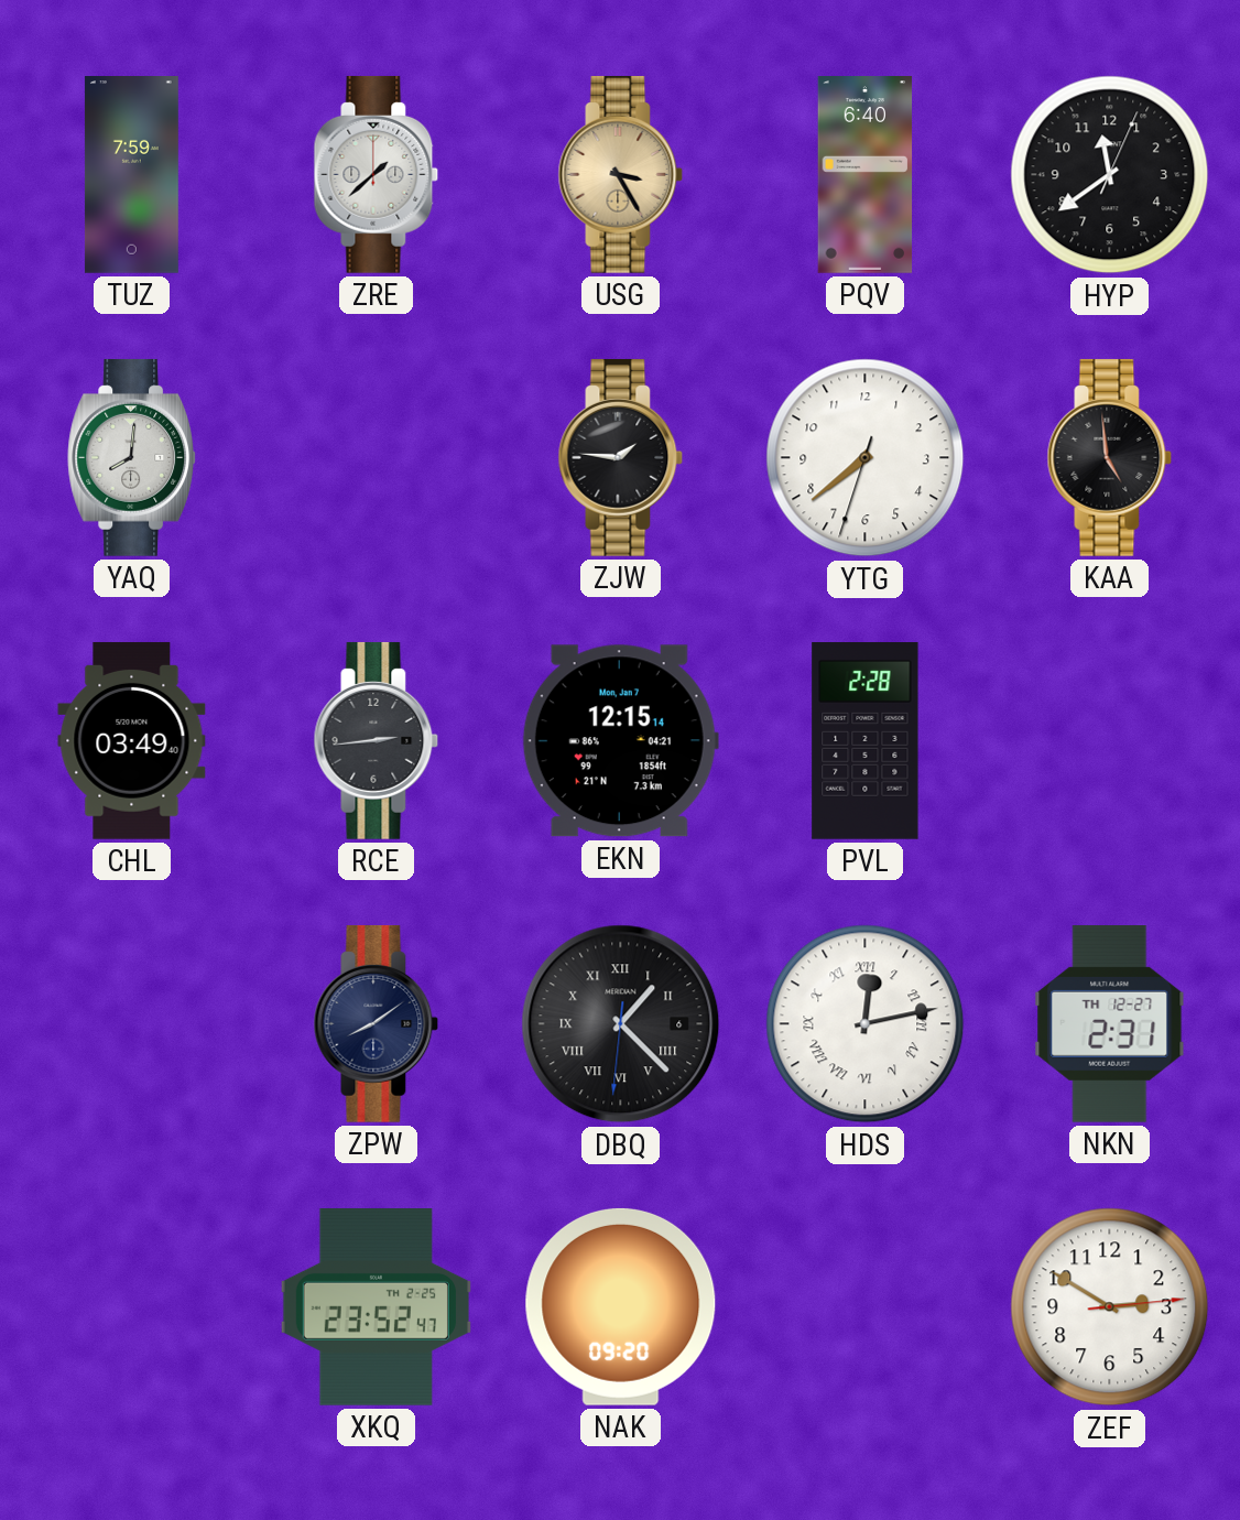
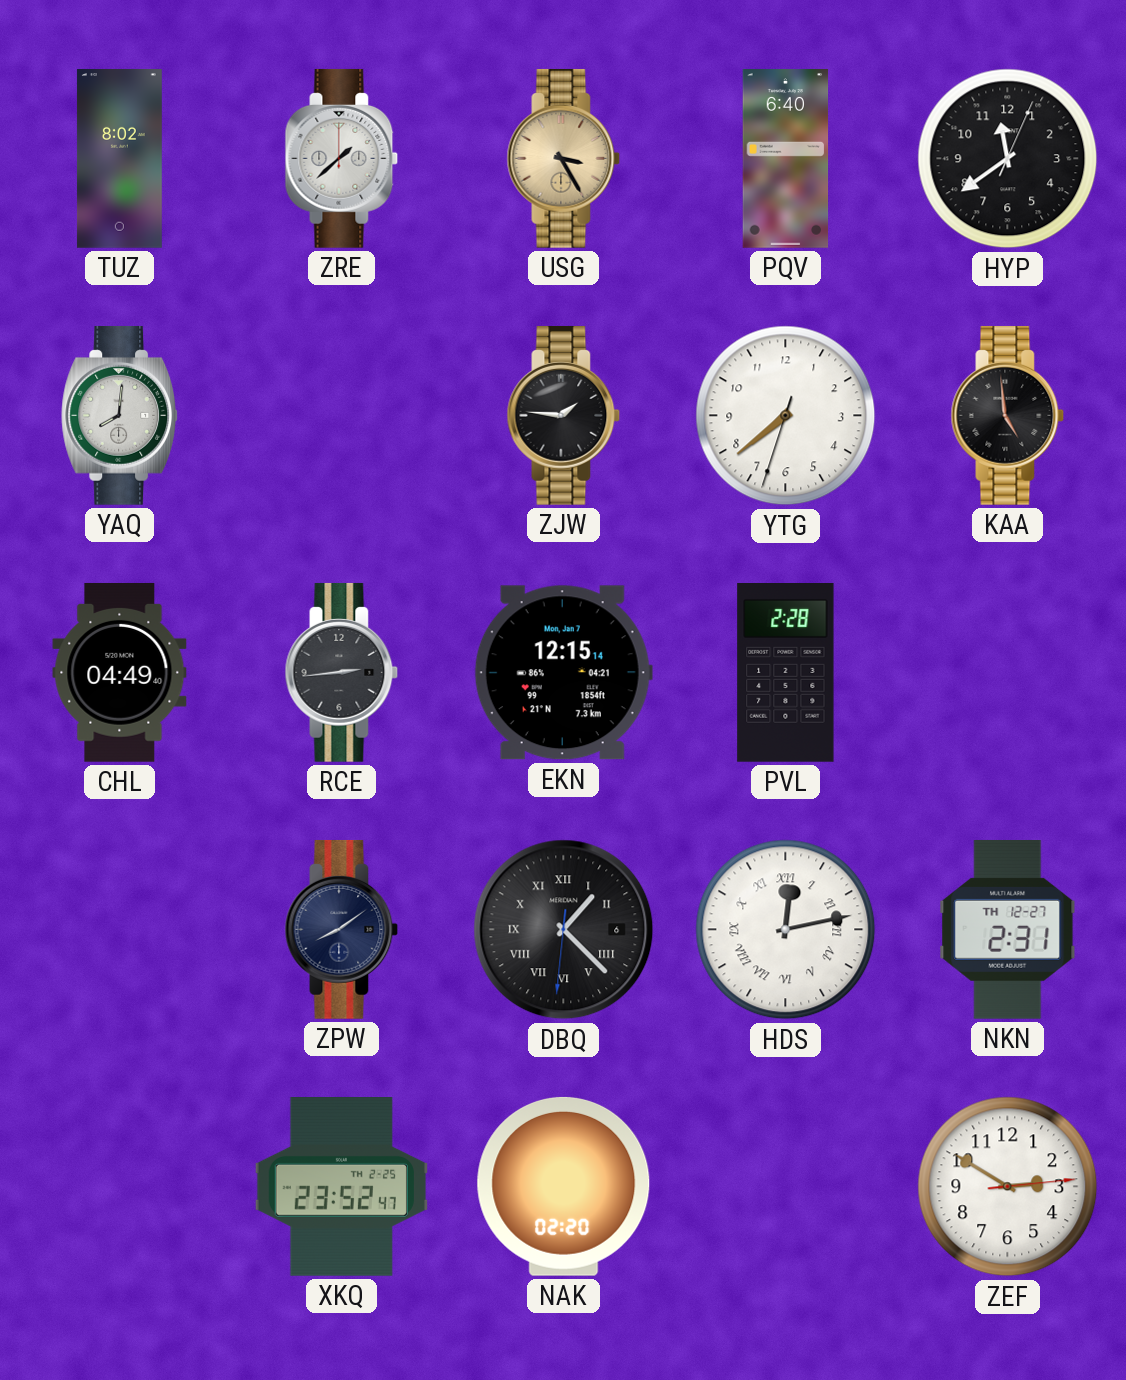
TUZ: 7:59 -> 8:02
CHL: 03:49 -> 04:49
NAK: 09:20 -> 02:20
